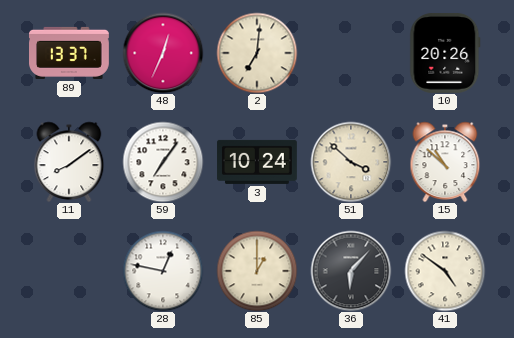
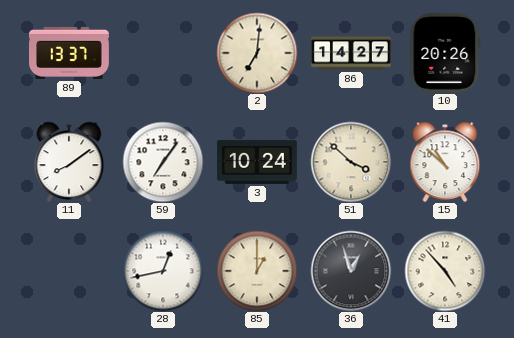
48: 12:34 -> none
86: none -> 14:27
28: 12:47 -> 12:43
36: 6:07 -> 12:57
41: 4:51 -> 4:53
